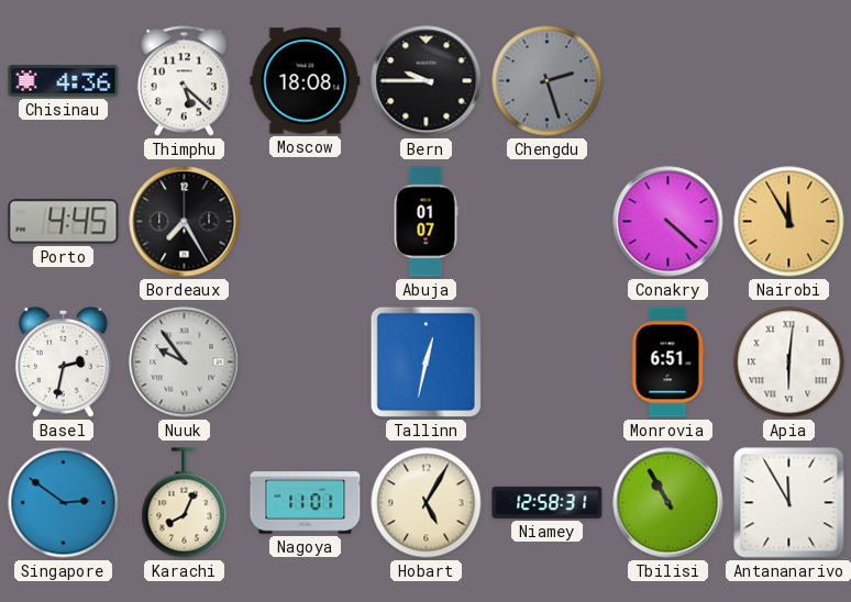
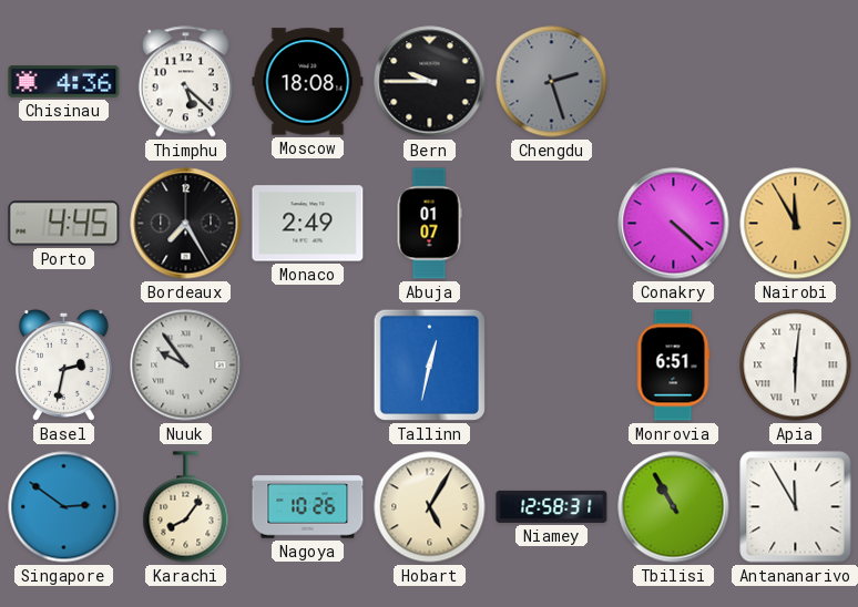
Monaco: none -> 2:49
Karachi: 8:04 -> 8:06
Nagoya: 11:01 -> 10:26
